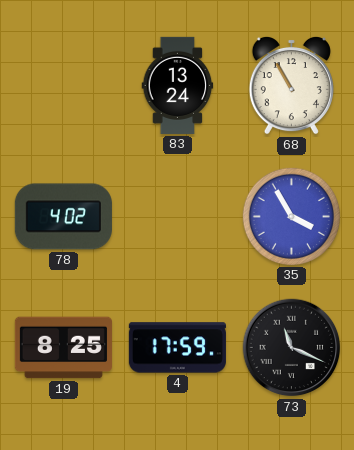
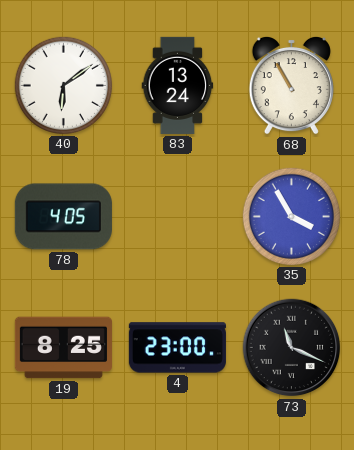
40: none -> 6:09
78: 4:02 -> 4:05
4: 17:59 -> 23:00
